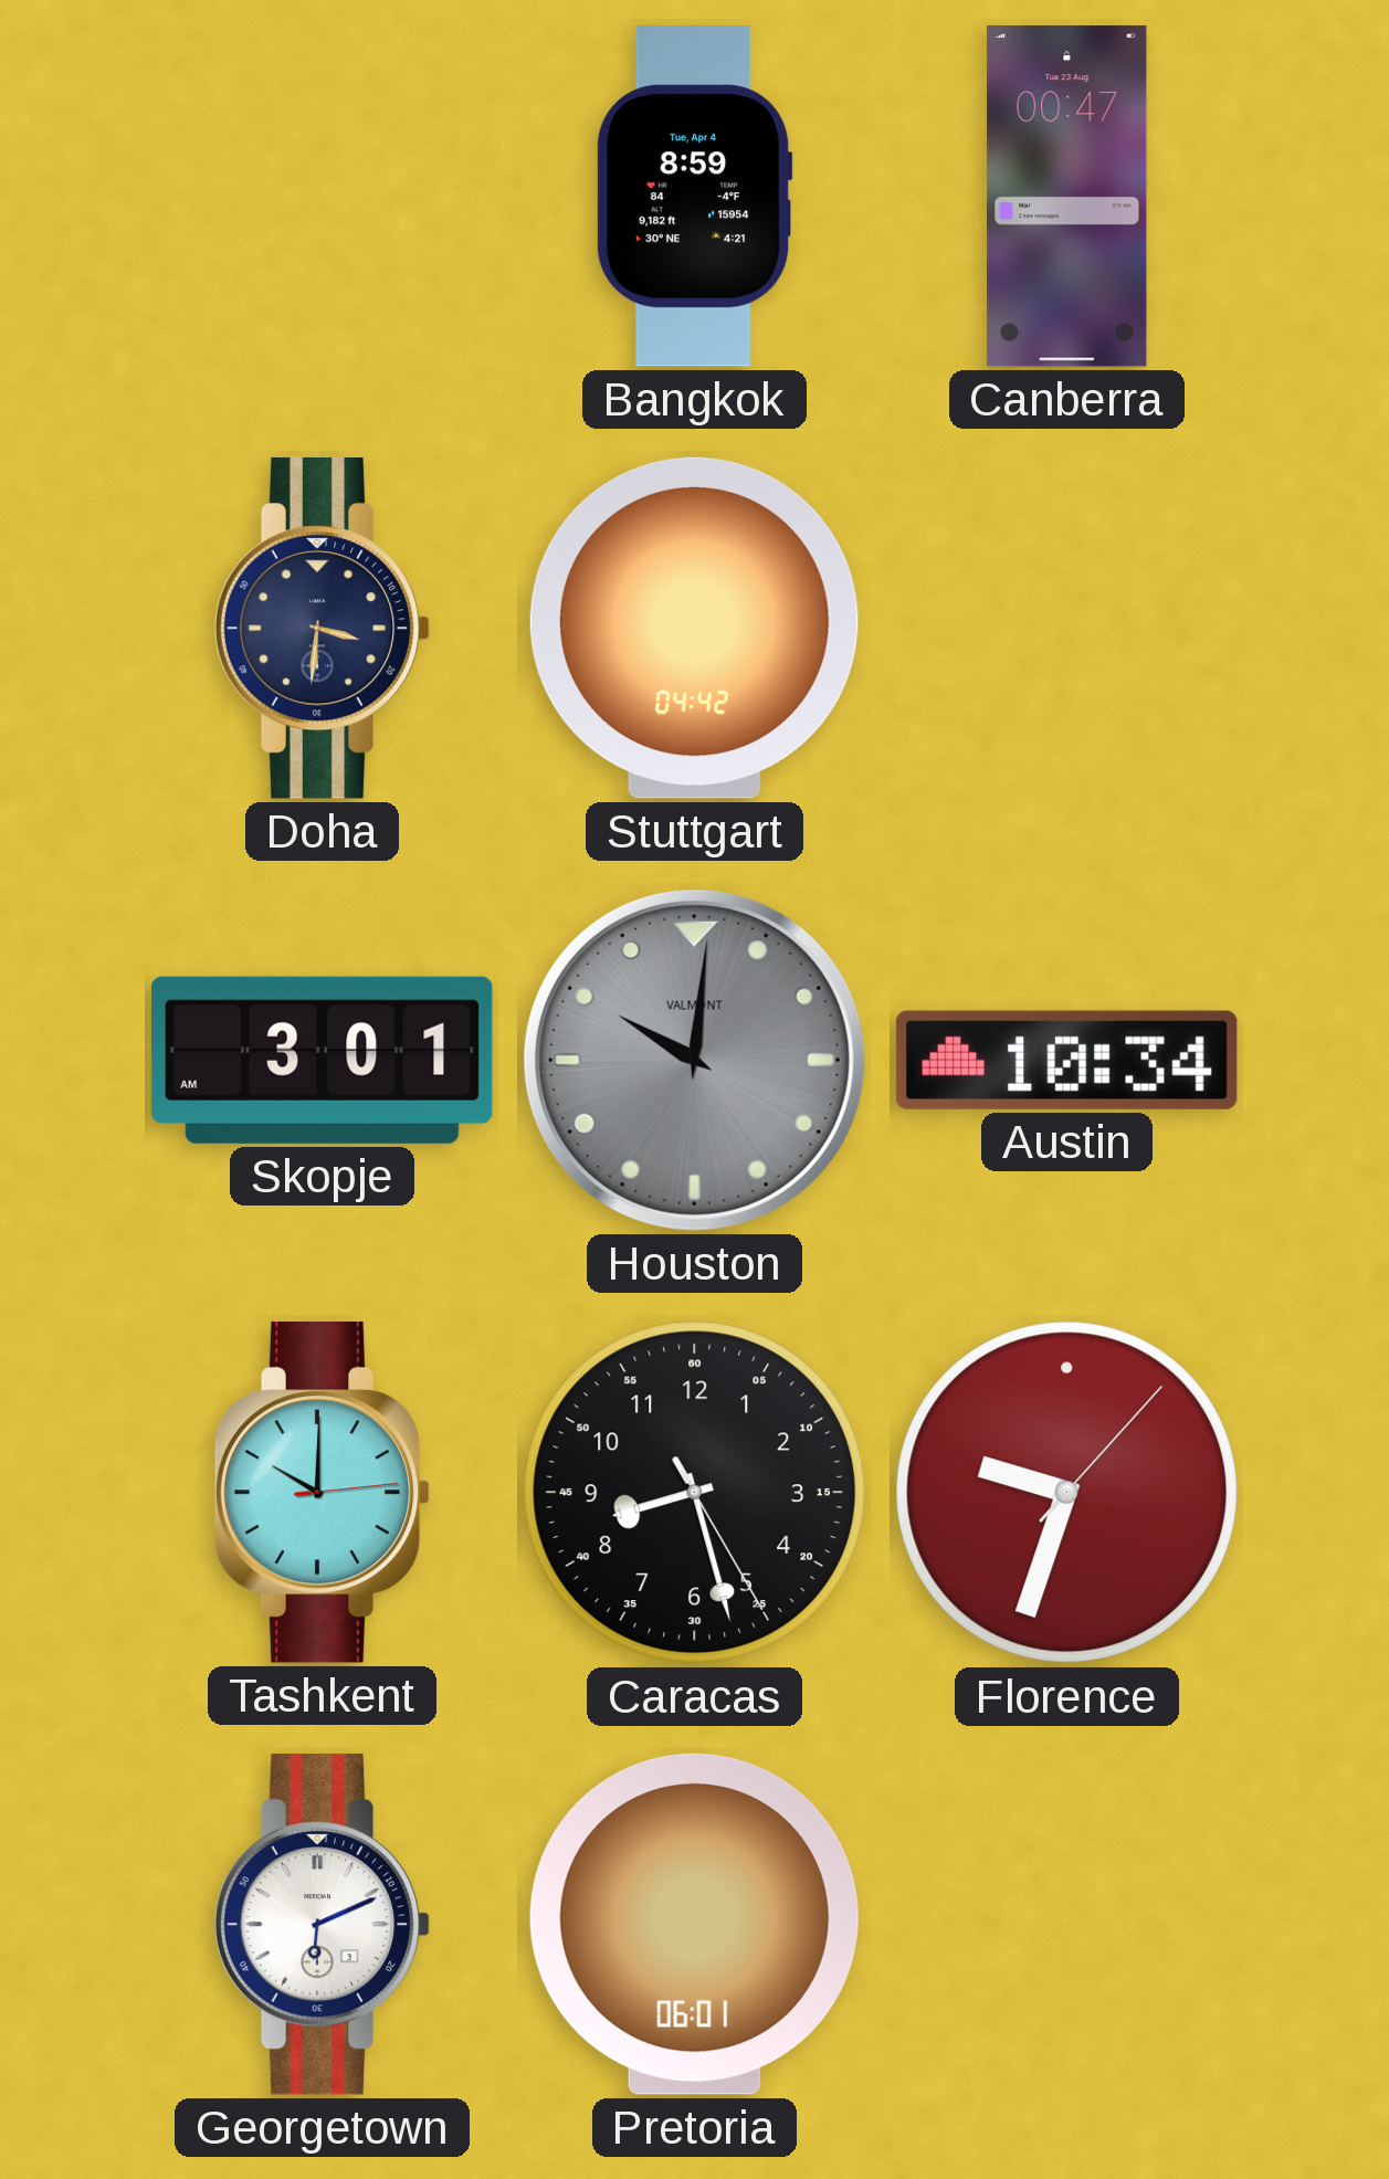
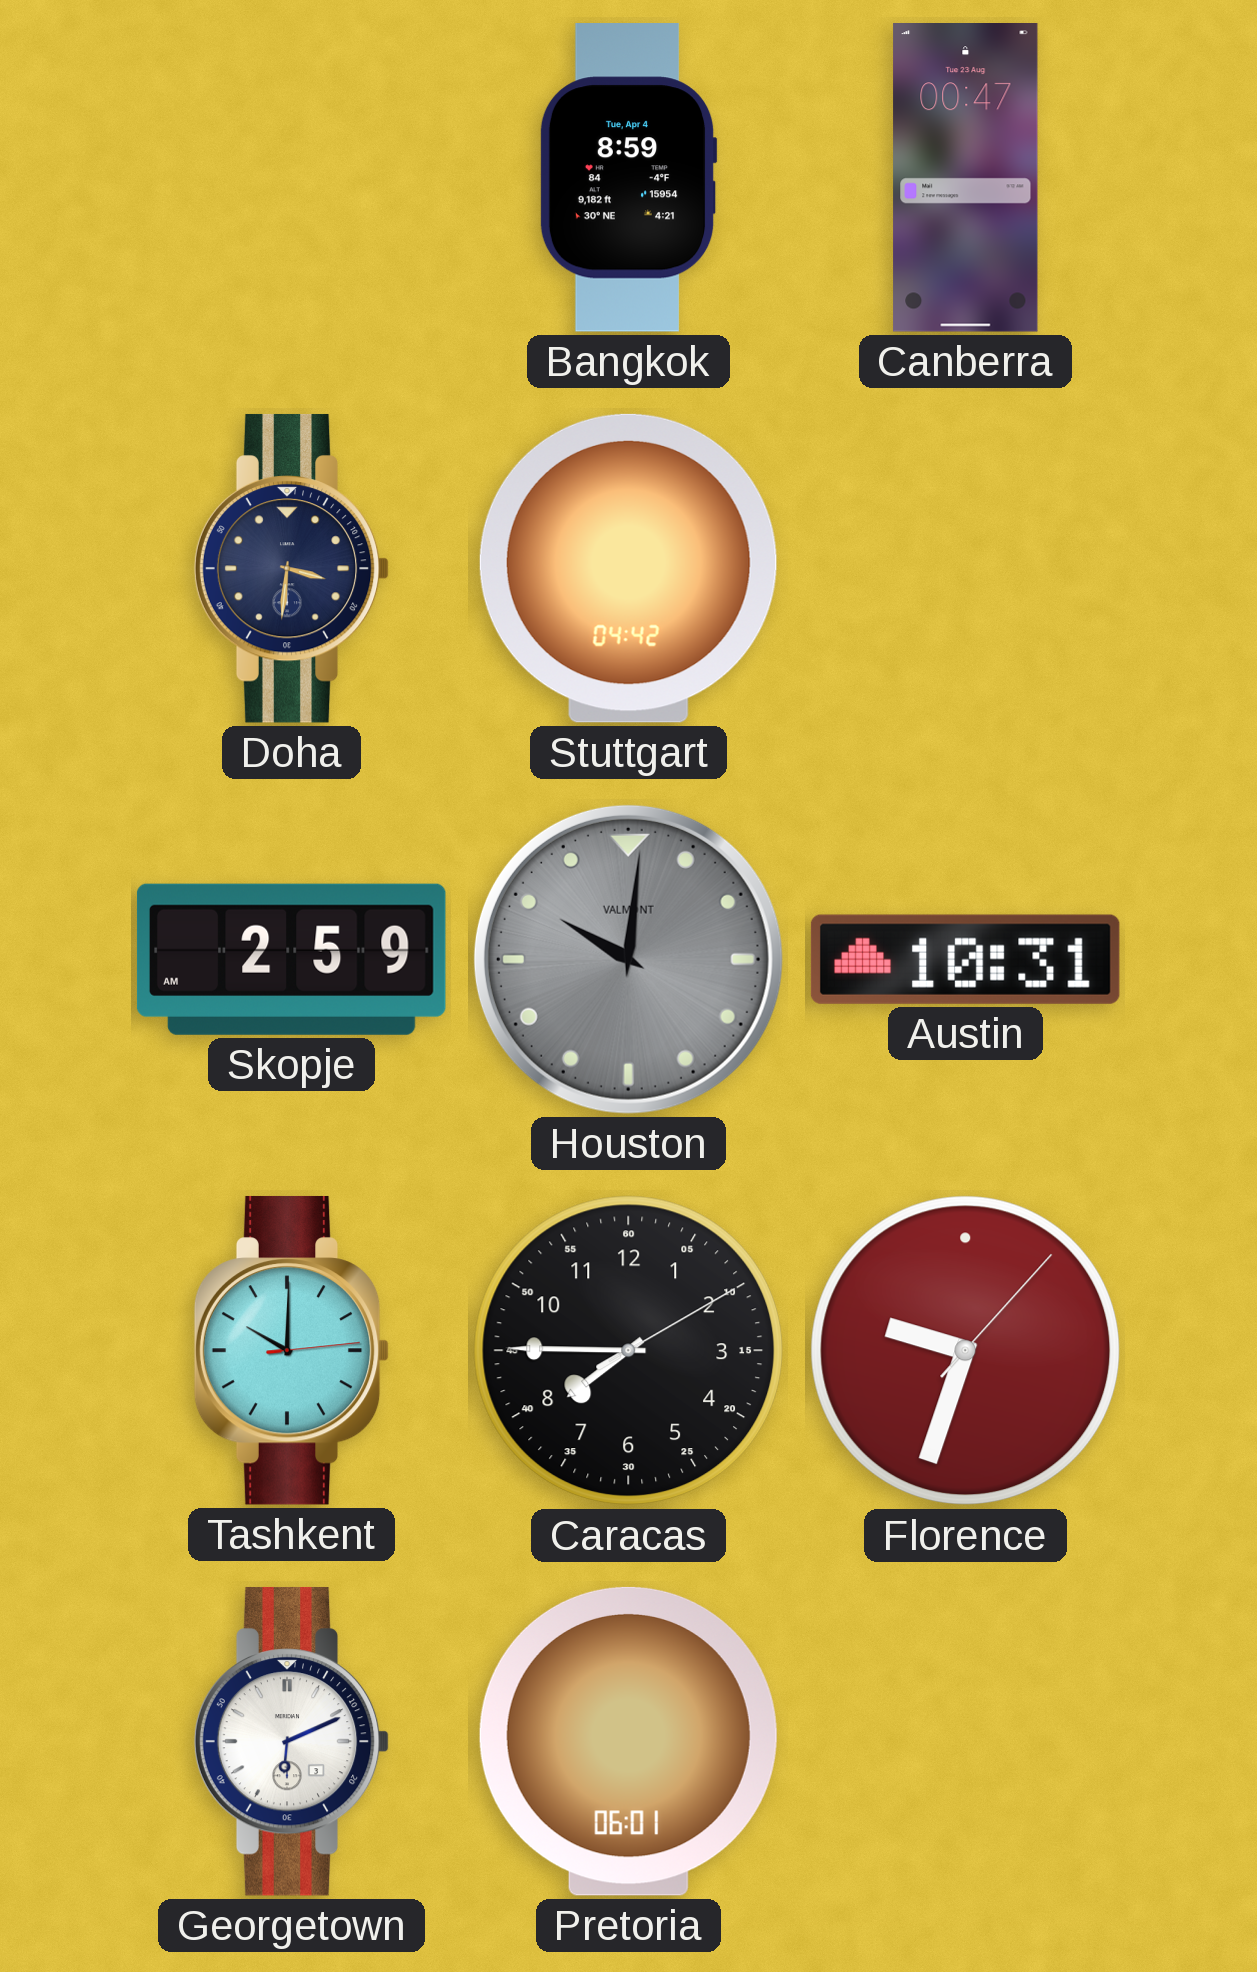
Skopje: 3:01 -> 2:59
Austin: 10:34 -> 10:31
Caracas: 8:27 -> 7:45
